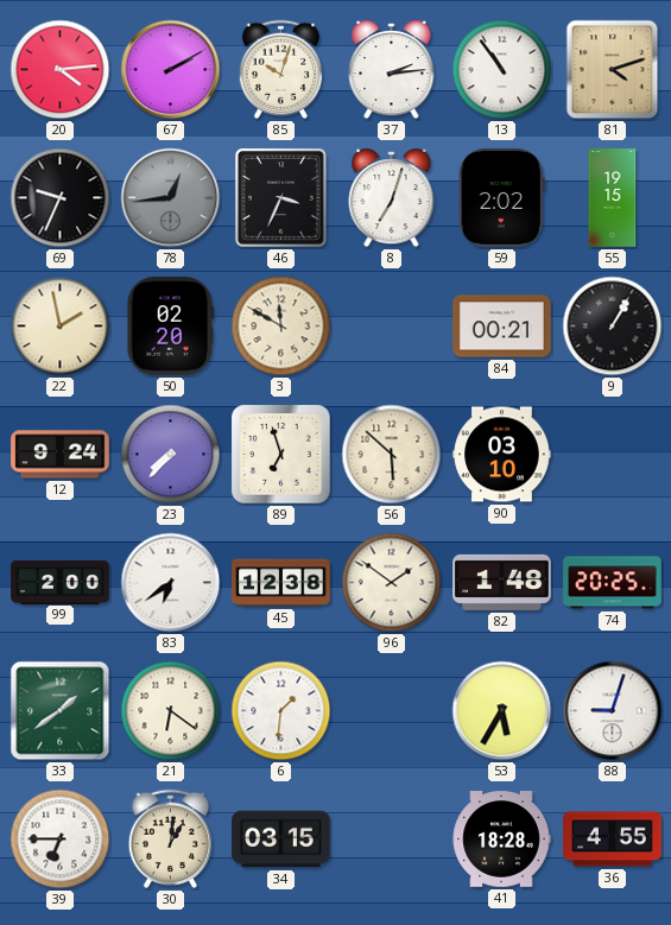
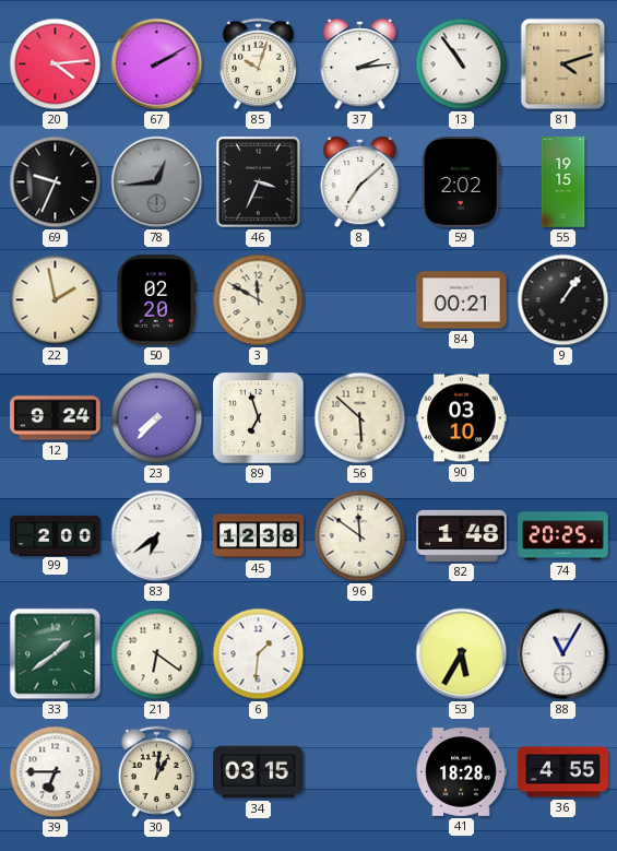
8: 7:03 -> 7:08
9: 1:05 -> 1:06
96: 1:51 -> 11:51
88: 9:03 -> 11:05
